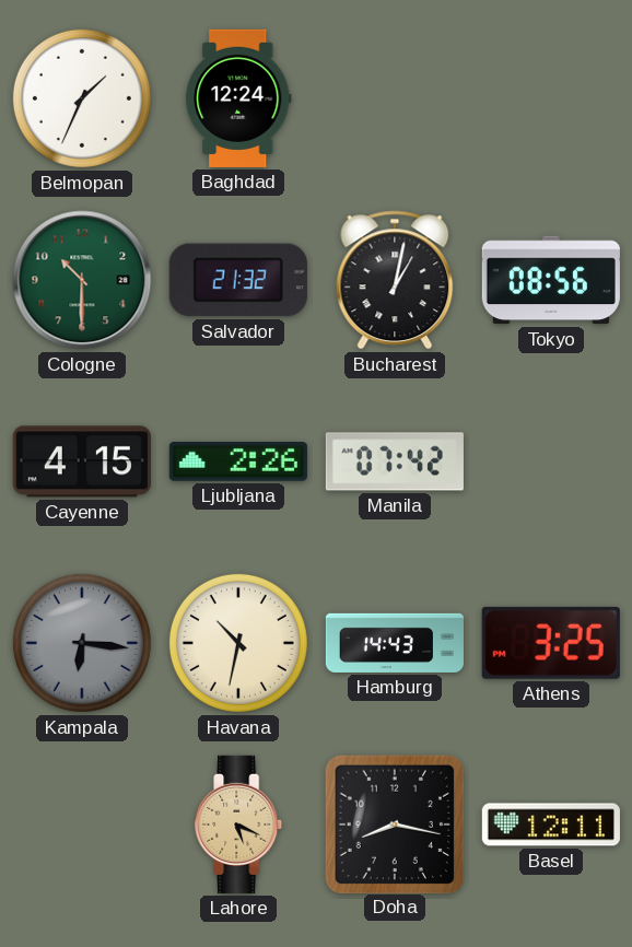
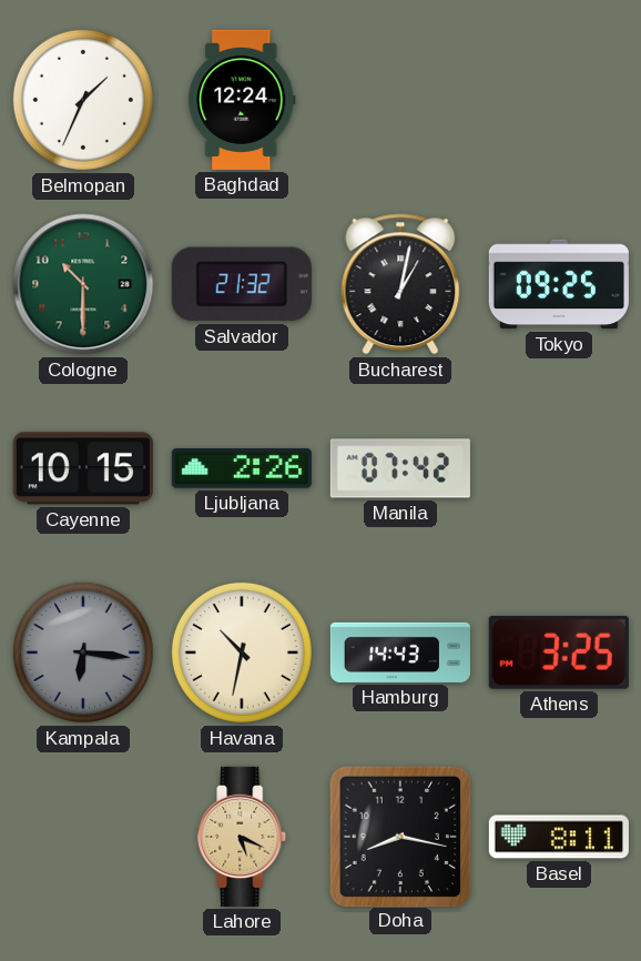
Tokyo: 08:56 -> 09:25
Cayenne: 4:15 -> 10:15
Basel: 12:11 -> 8:11
